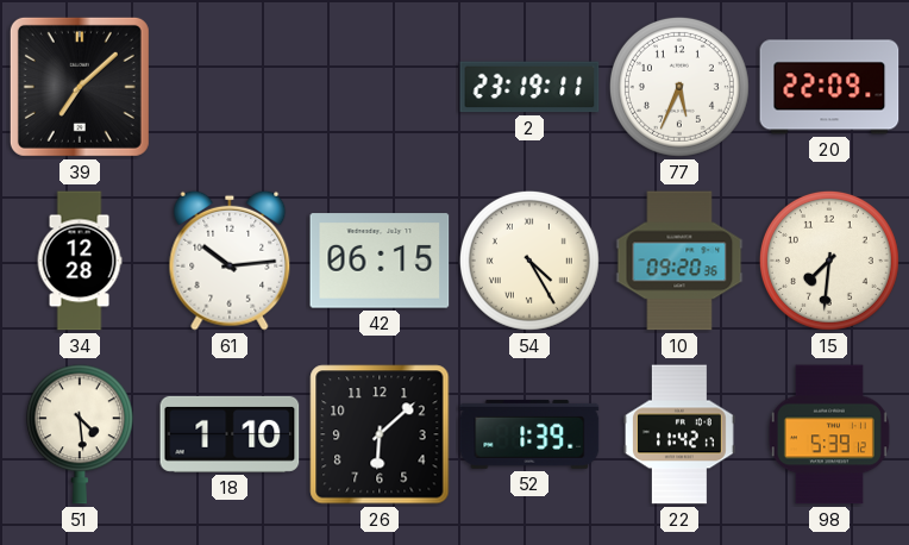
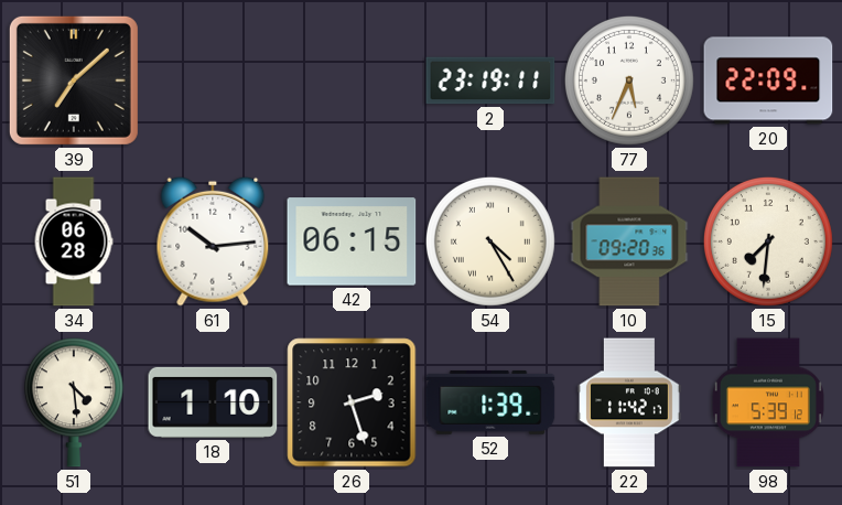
34: 12:28 -> 06:28
26: 6:08 -> 2:27
